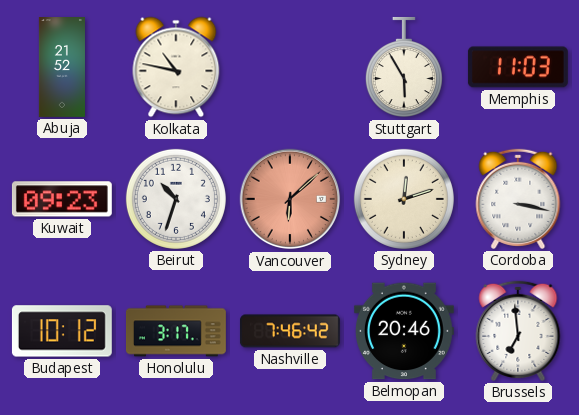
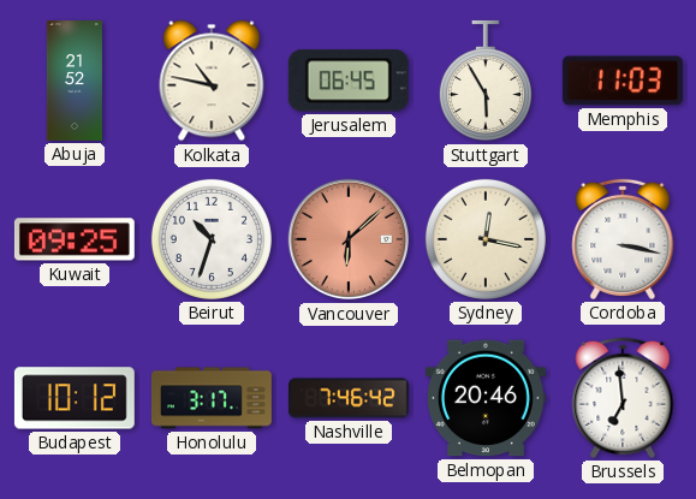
Jerusalem: none -> 06:45
Kuwait: 09:23 -> 09:25
Sydney: 12:12 -> 12:17
